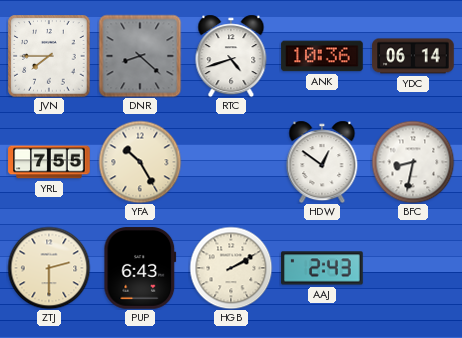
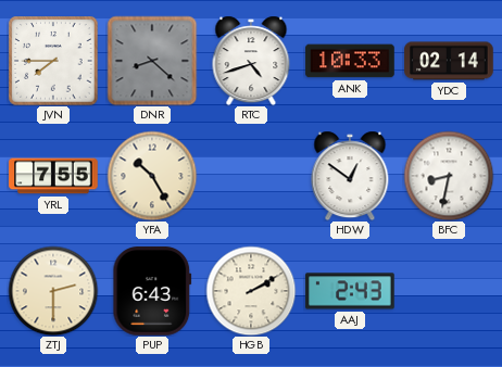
ANK: 10:36 -> 10:33
YDC: 06:14 -> 02:14
